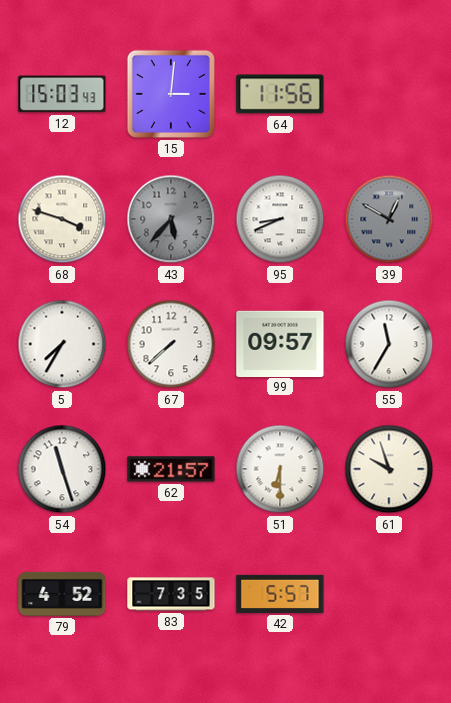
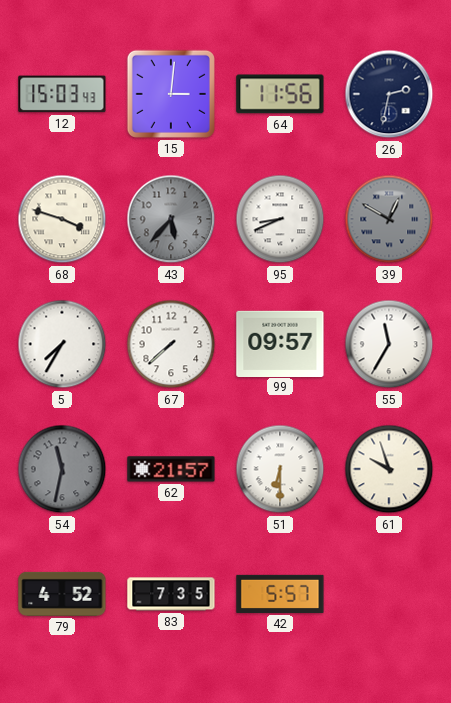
26: none -> 2:32
54: 11:27 -> 11:32
54 dial: white -> grey
